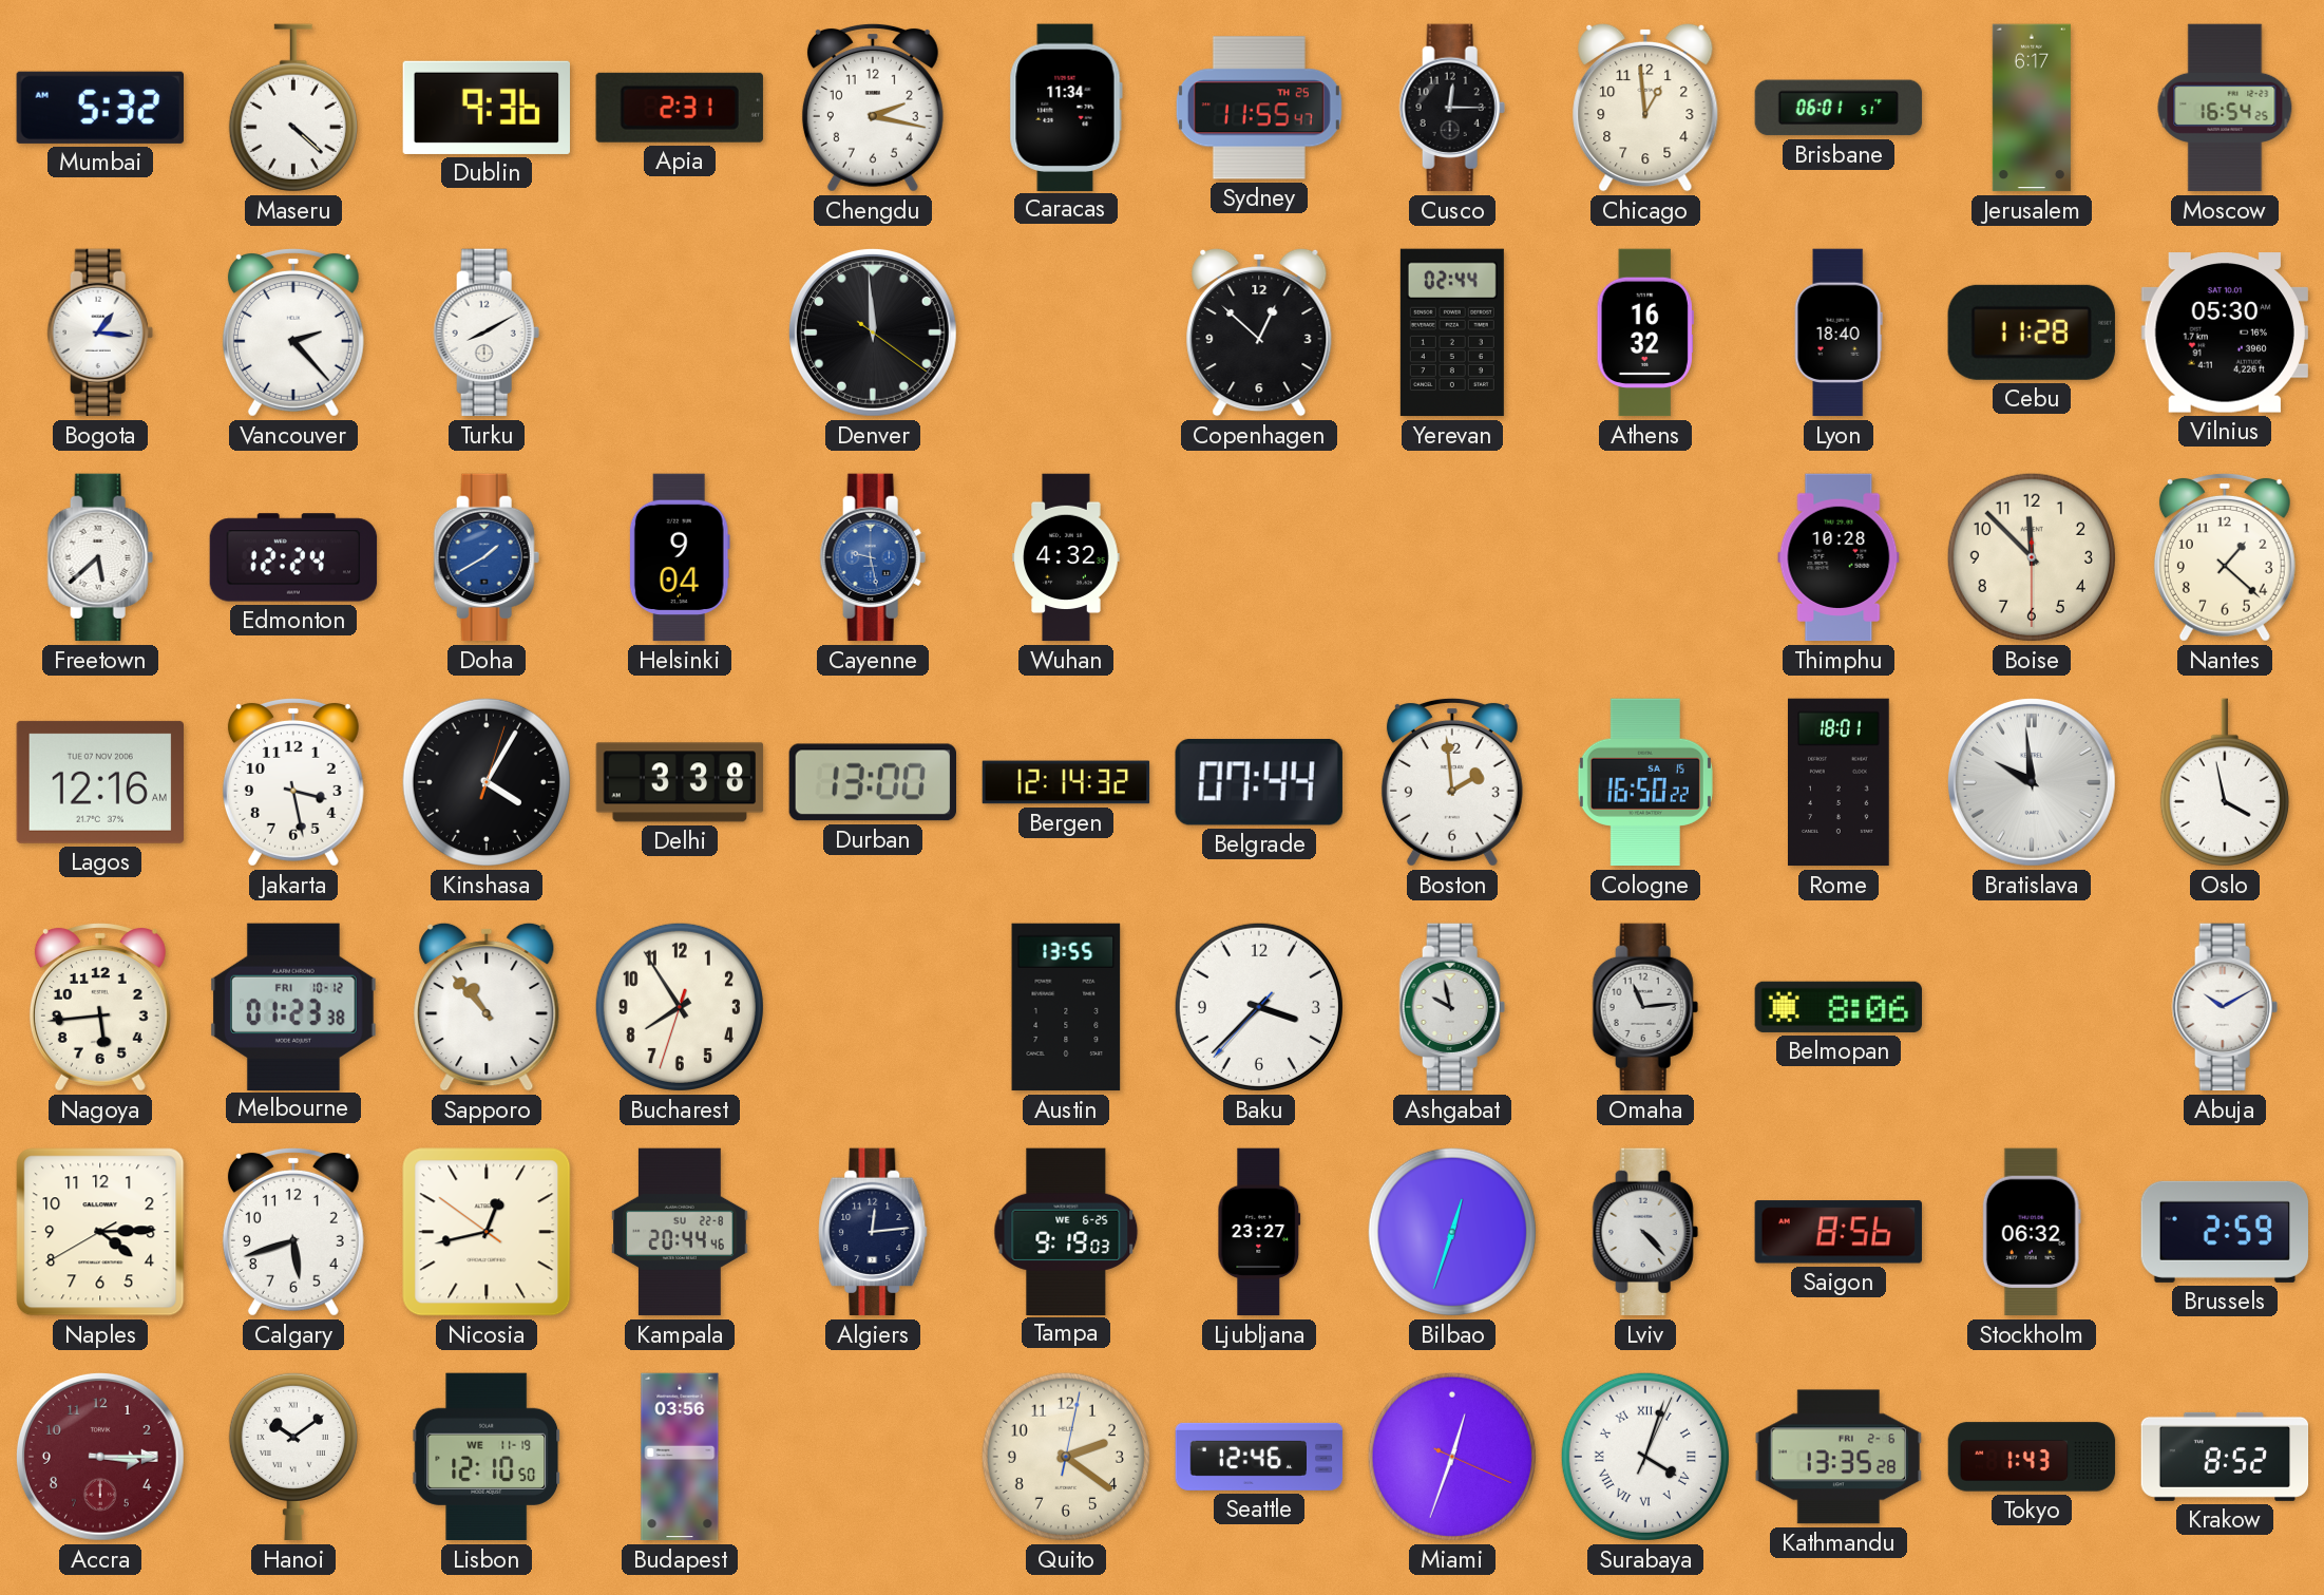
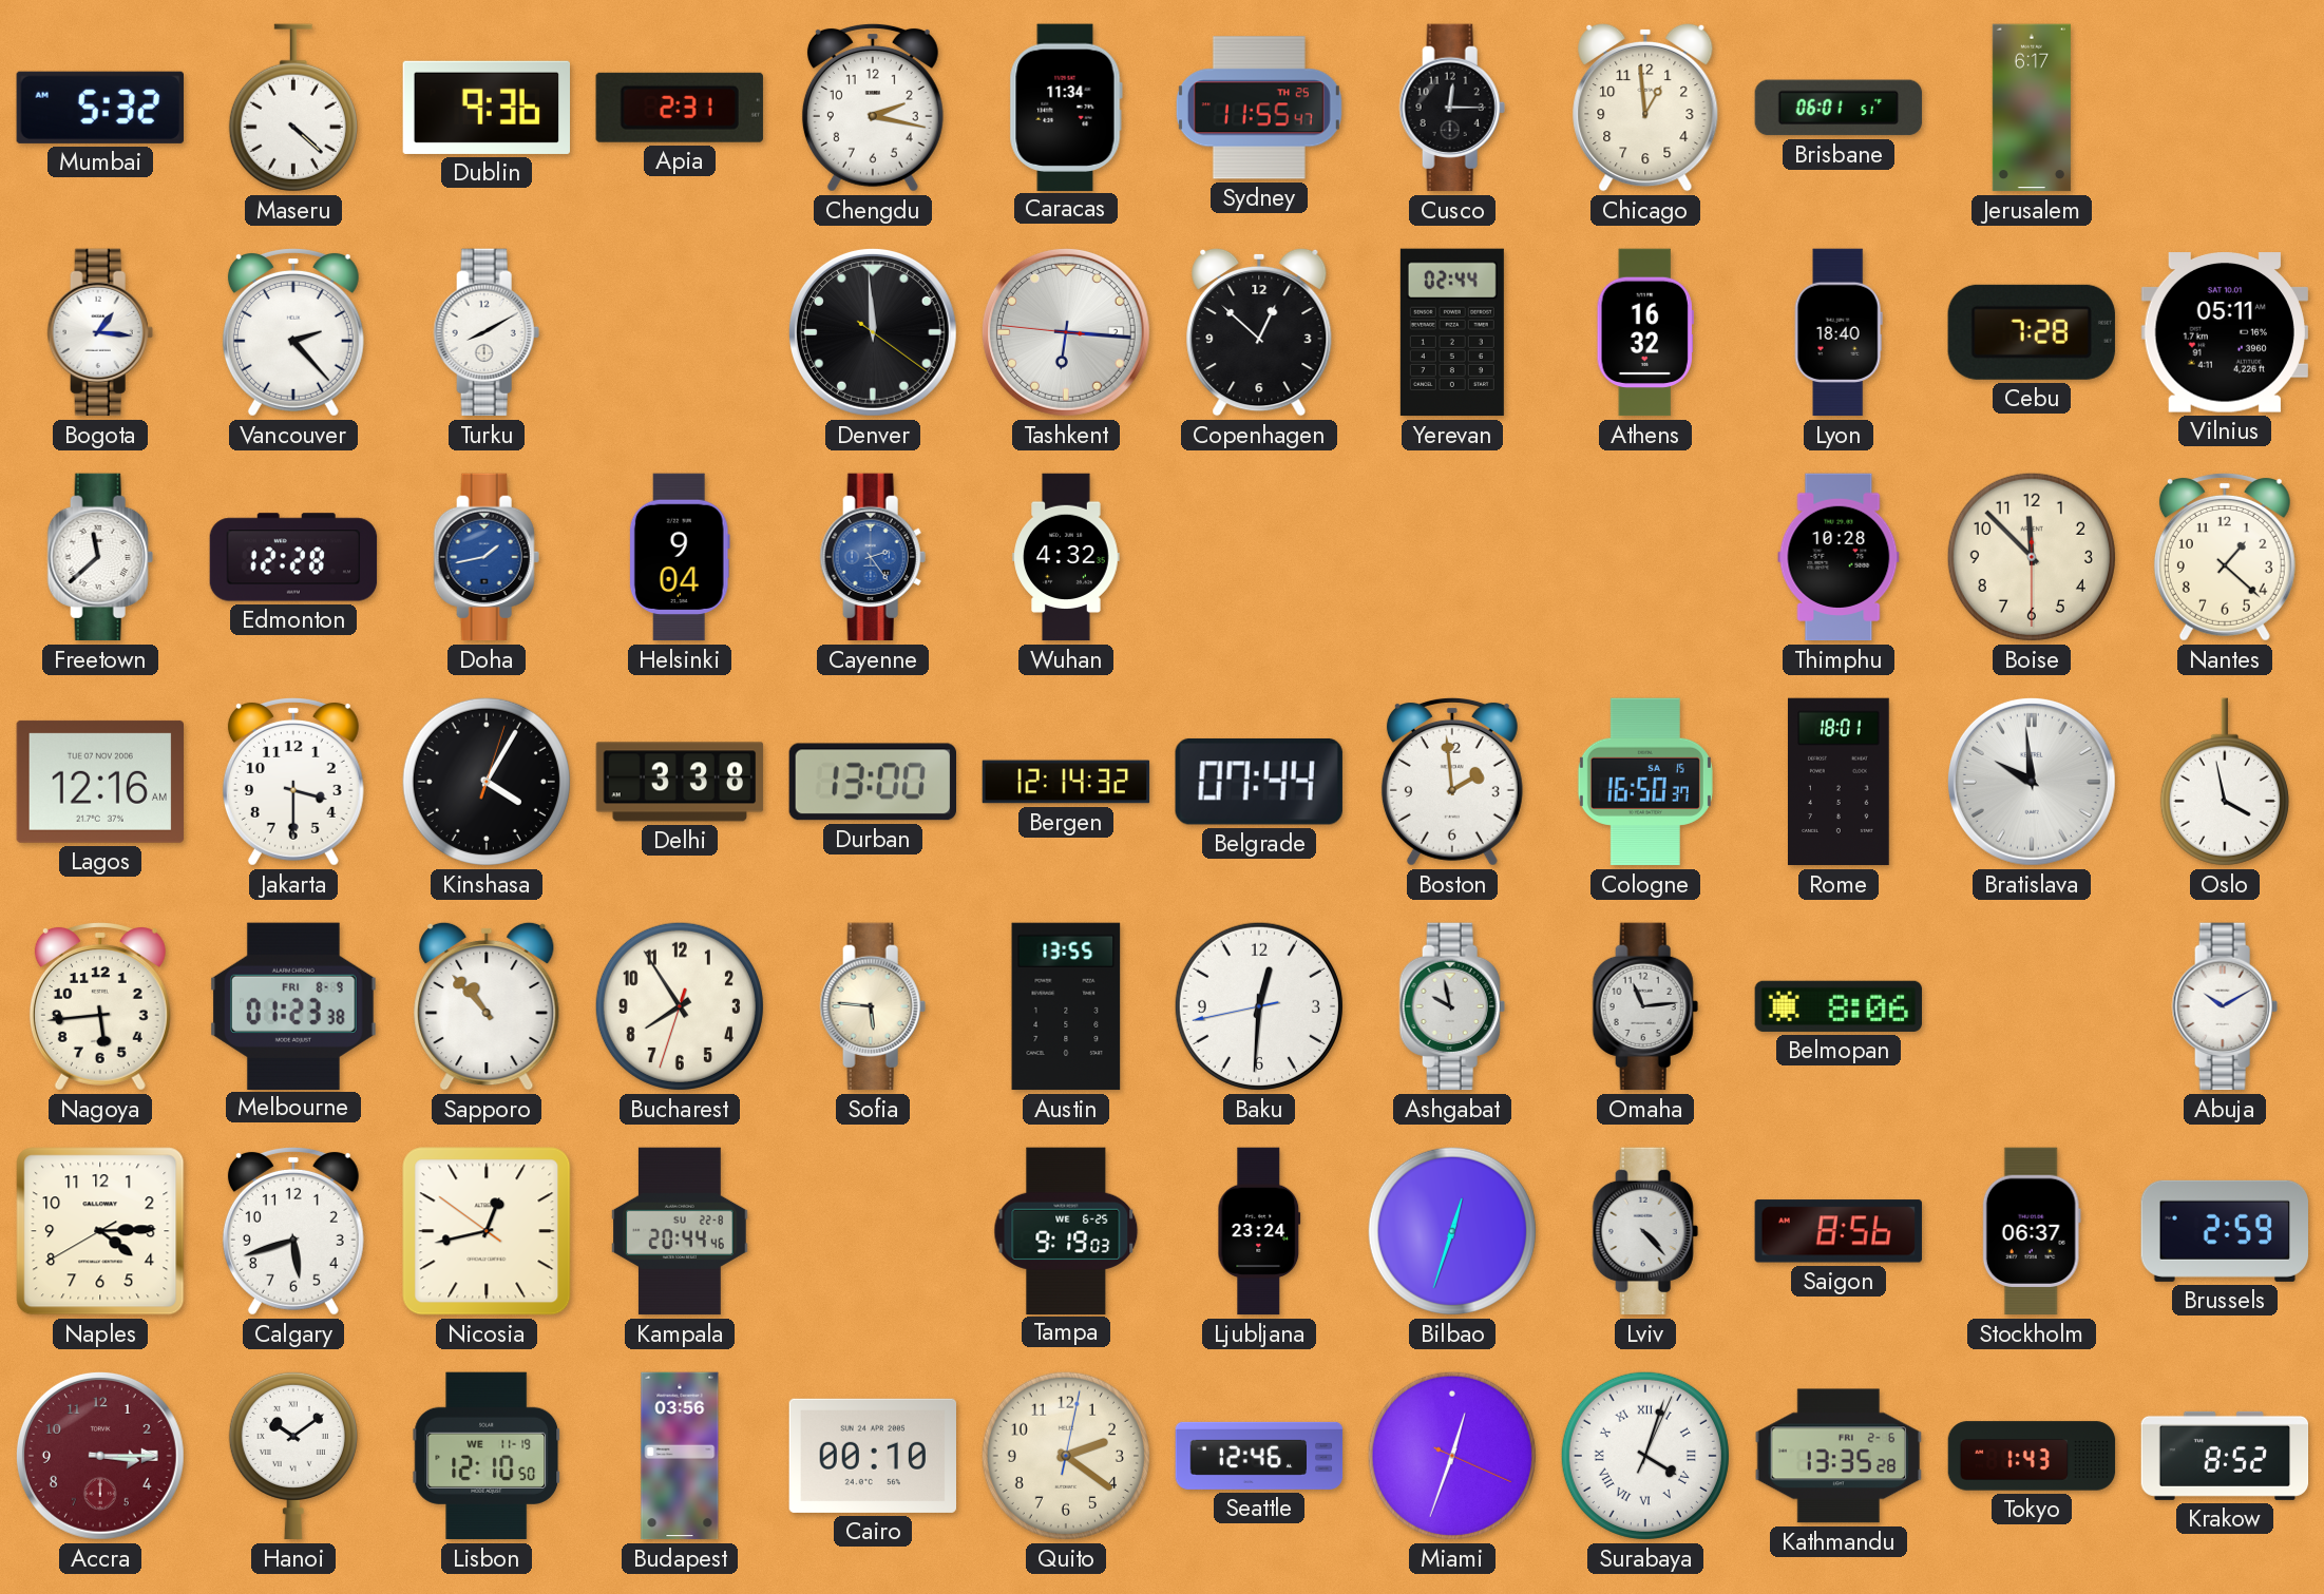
Moscow: 16:54 -> none
Tashkent: none -> 6:15
Cebu: 11:28 -> 7:28
Vilnius: 05:30 -> 05:11
Freetown: 5:38 -> 11:38
Edmonton: 12:24 -> 12:28
Doha: 1:40 -> 1:43
Cayenne: 9:28 -> 2:24
Jakarta: 3:28 -> 3:30
Cologne: 16:50:22 -> 16:50:37
Melbourne date: FRI 10-12 -> FRI 8-9
Sofia: none -> 5:46
Baku: 3:37 -> 12:30
Algiers: 12:14 -> none
Ljubljana: 23:27 -> 23:24
Stockholm: 06:32 -> 06:37
Cairo: none -> 00:10
